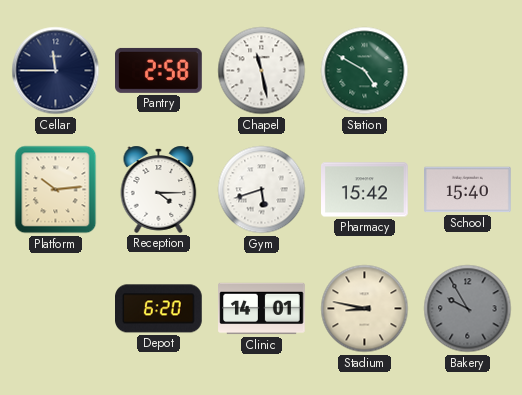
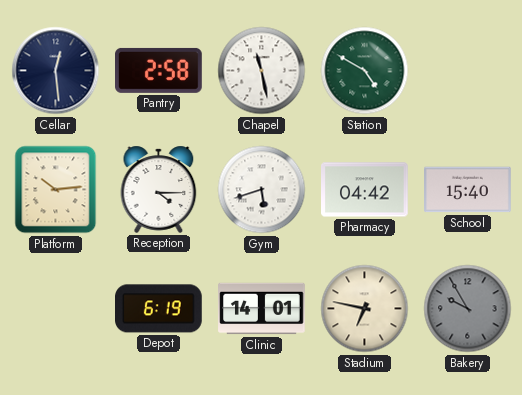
Cellar: 11:45 -> 12:29
Pharmacy: 15:42 -> 04:42
Depot: 6:20 -> 6:19
Stadium: 8:47 -> 6:47
